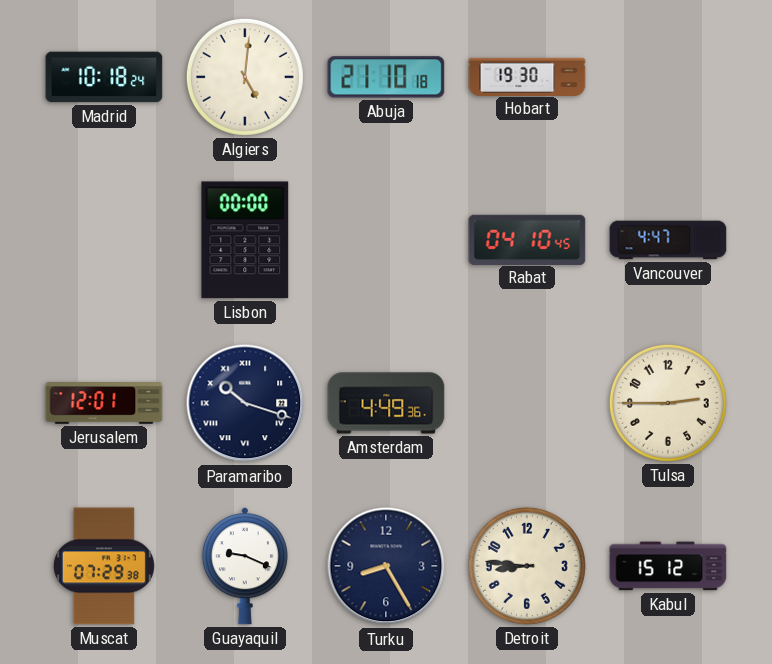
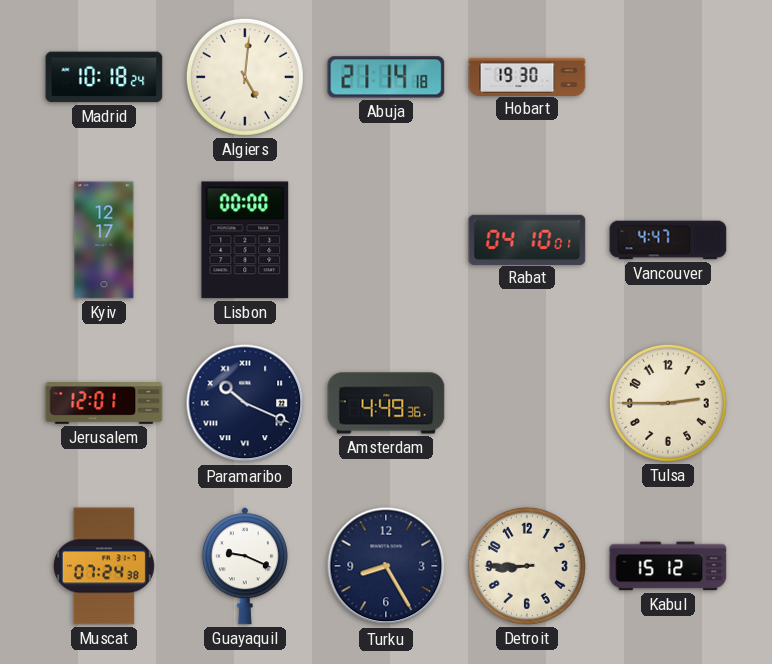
Abuja: 21:10 -> 21:14
Kyiv: none -> 12:17
Rabat: 04:10:45 -> 04:10:01
Paramaribo: 10:18 -> 10:19
Muscat: 07:29 -> 07:24
Detroit: 8:46 -> 8:45
